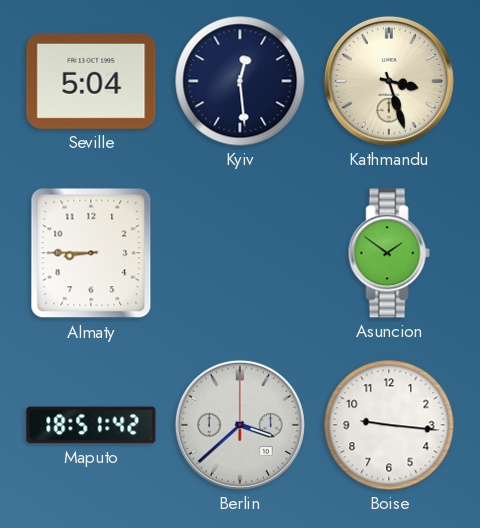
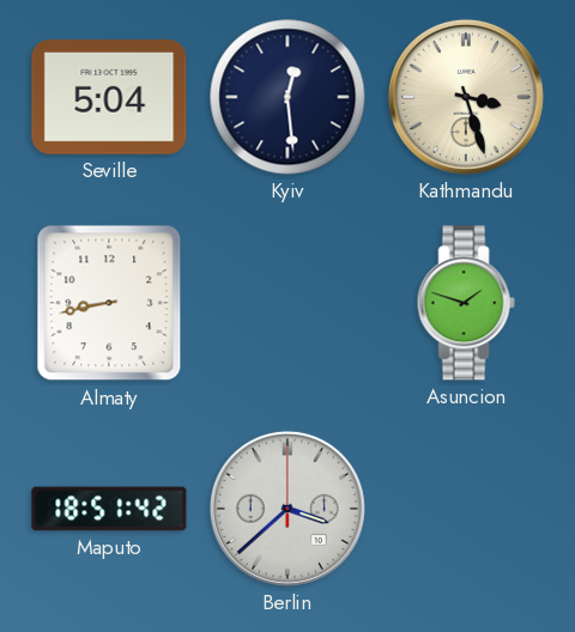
Almaty: 8:45 -> 8:43
Asuncion: 1:51 -> 1:48
Boise: 9:16 -> none
